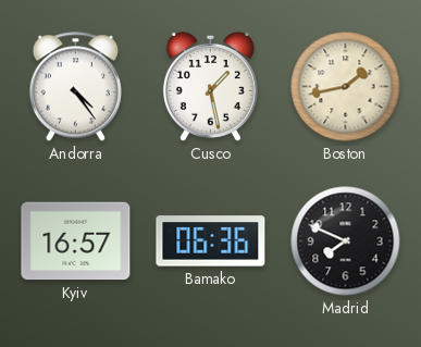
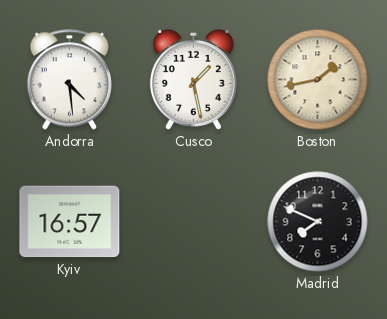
Andorra: 4:24 -> 4:29
Bamako: 06:36 -> none
